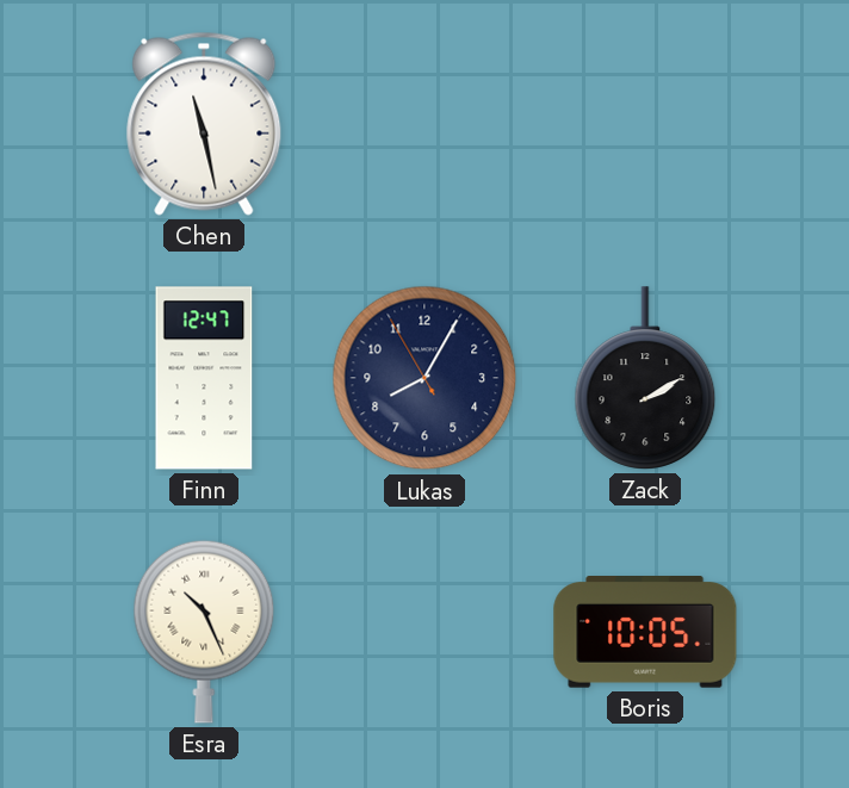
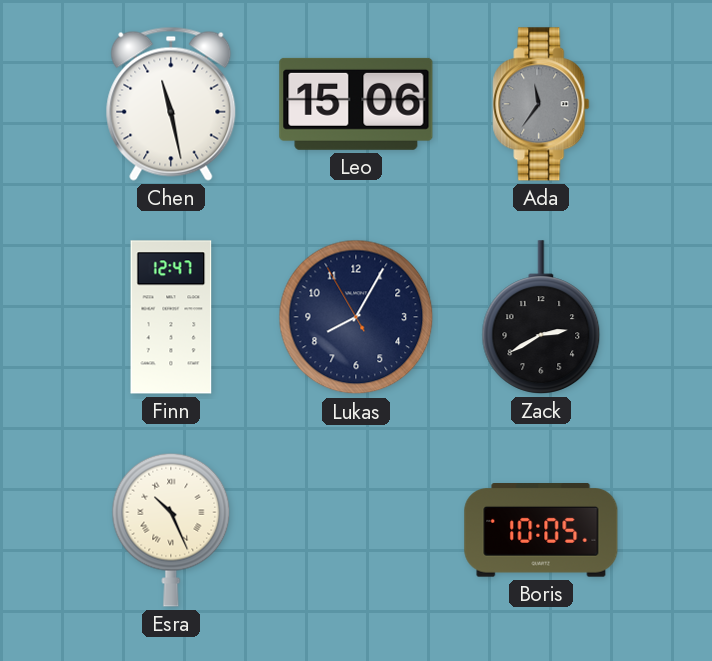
Leo: none -> 15:06
Ada: none -> 11:36
Zack: 2:10 -> 2:40
